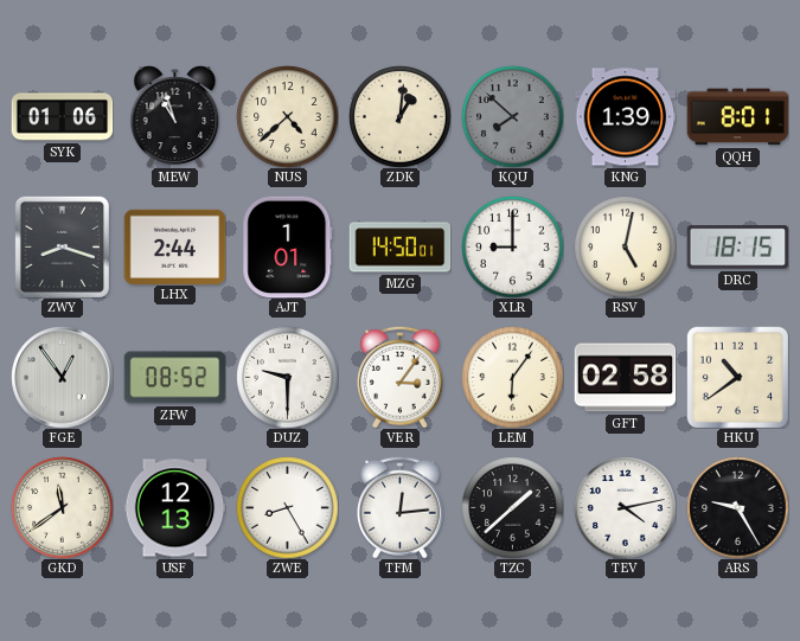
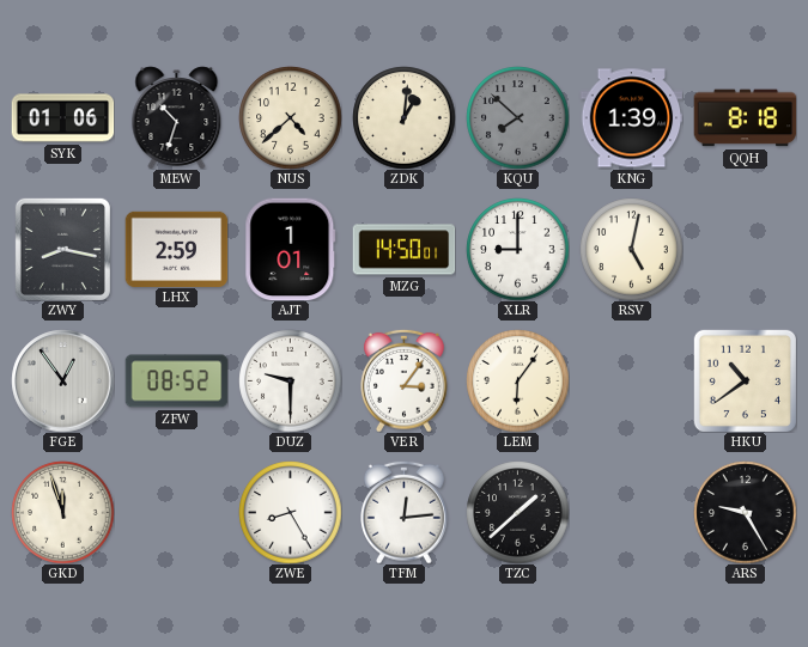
MEW: 10:57 -> 10:33
QQH: 8:01 -> 8:18
ZWY: 8:18 -> 8:17
LHX: 2:44 -> 2:59
DRC: 18:15 -> none
GFT: 02:58 -> none
GKD: 11:39 -> 11:57
USF: 12:13 -> none
TEV: 4:13 -> none
